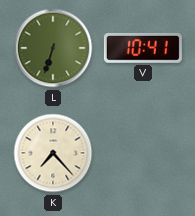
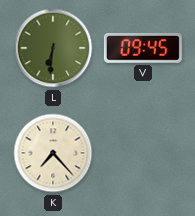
L: 6:33 -> 6:31
V: 10:41 -> 09:45
